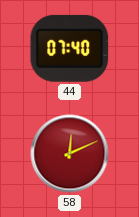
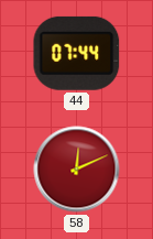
44: 07:40 -> 07:44
